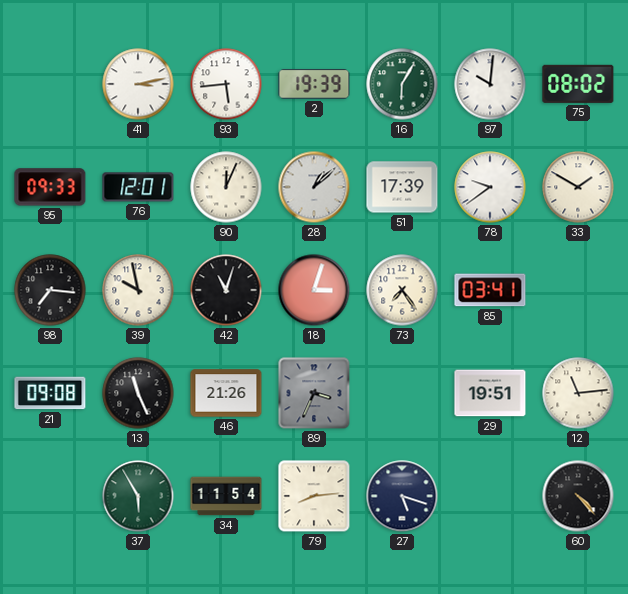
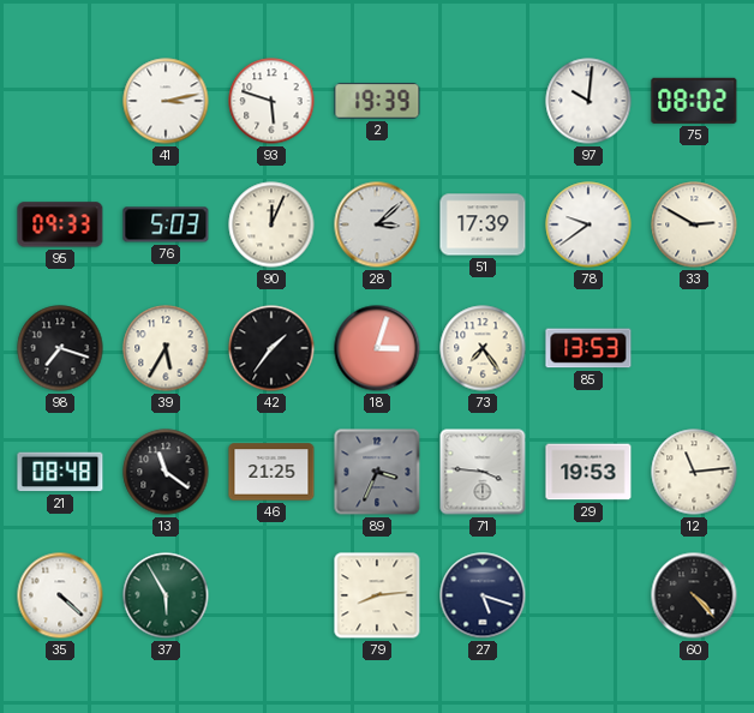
93: 5:44 -> 5:48
16: 6:05 -> none
76: 12:01 -> 5:03
28: 1:08 -> 3:08
33: 1:50 -> 2:50
98: 7:16 -> 7:18
39: 9:58 -> 5:35
42: 11:03 -> 1:36
85: 03:41 -> 13:53
21: 09:08 -> 08:48
13: 11:26 -> 11:21
46: 21:26 -> 21:25
71: none -> 3:46
29: 19:51 -> 19:53
35: none -> 4:22
34: 11:54 -> none
